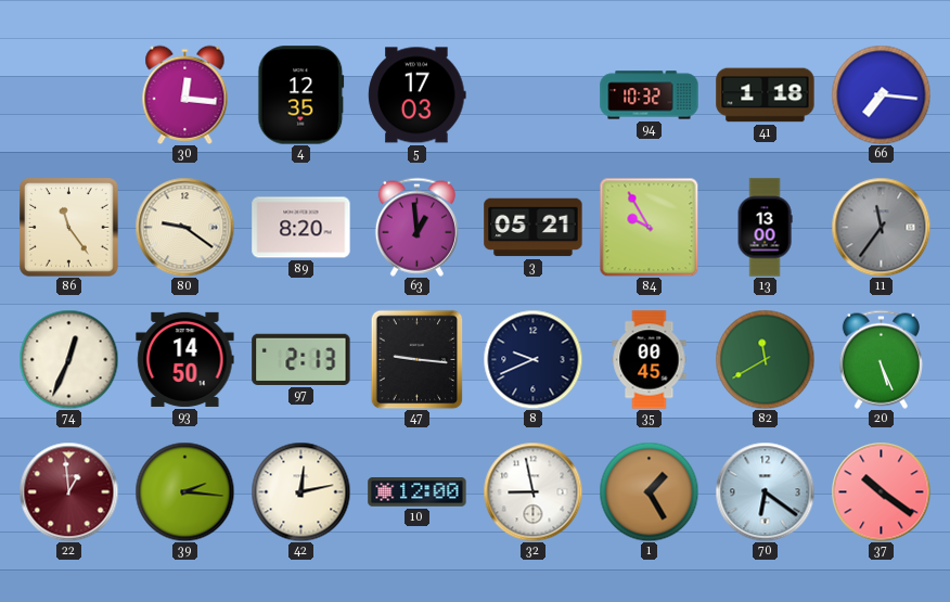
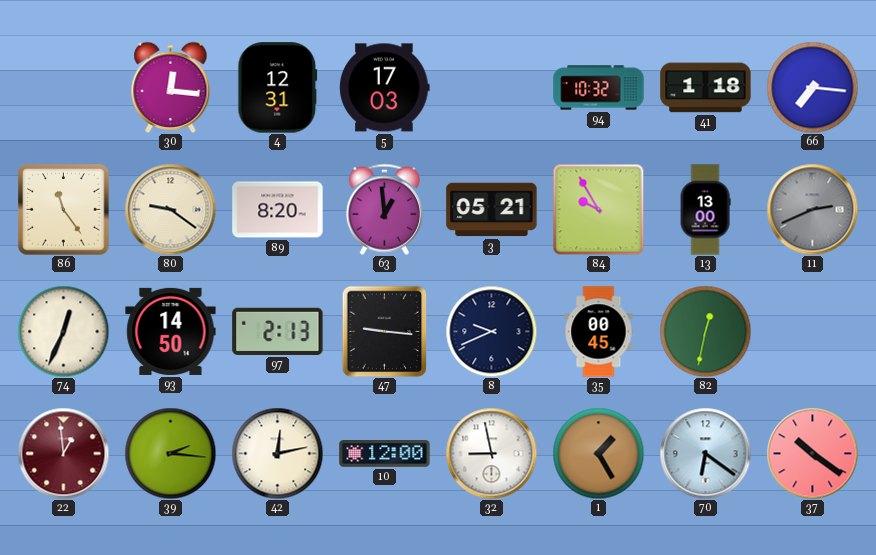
4: 12:35 -> 12:31
11: 11:36 -> 2:41
82: 11:40 -> 12:32
20: 5:26 -> none
